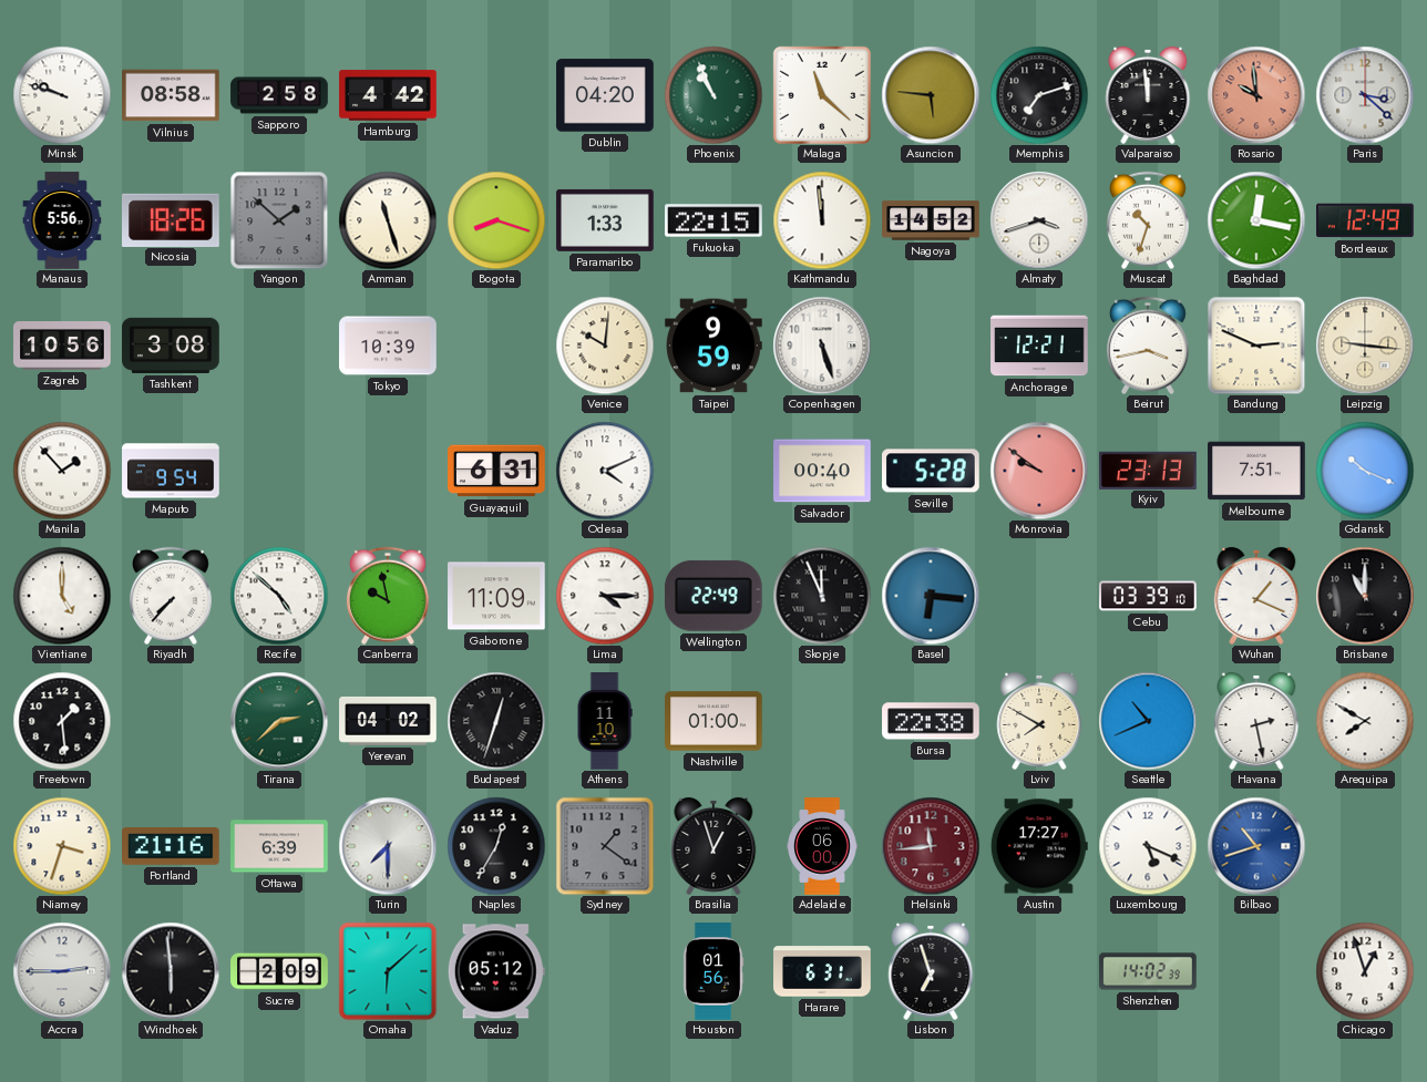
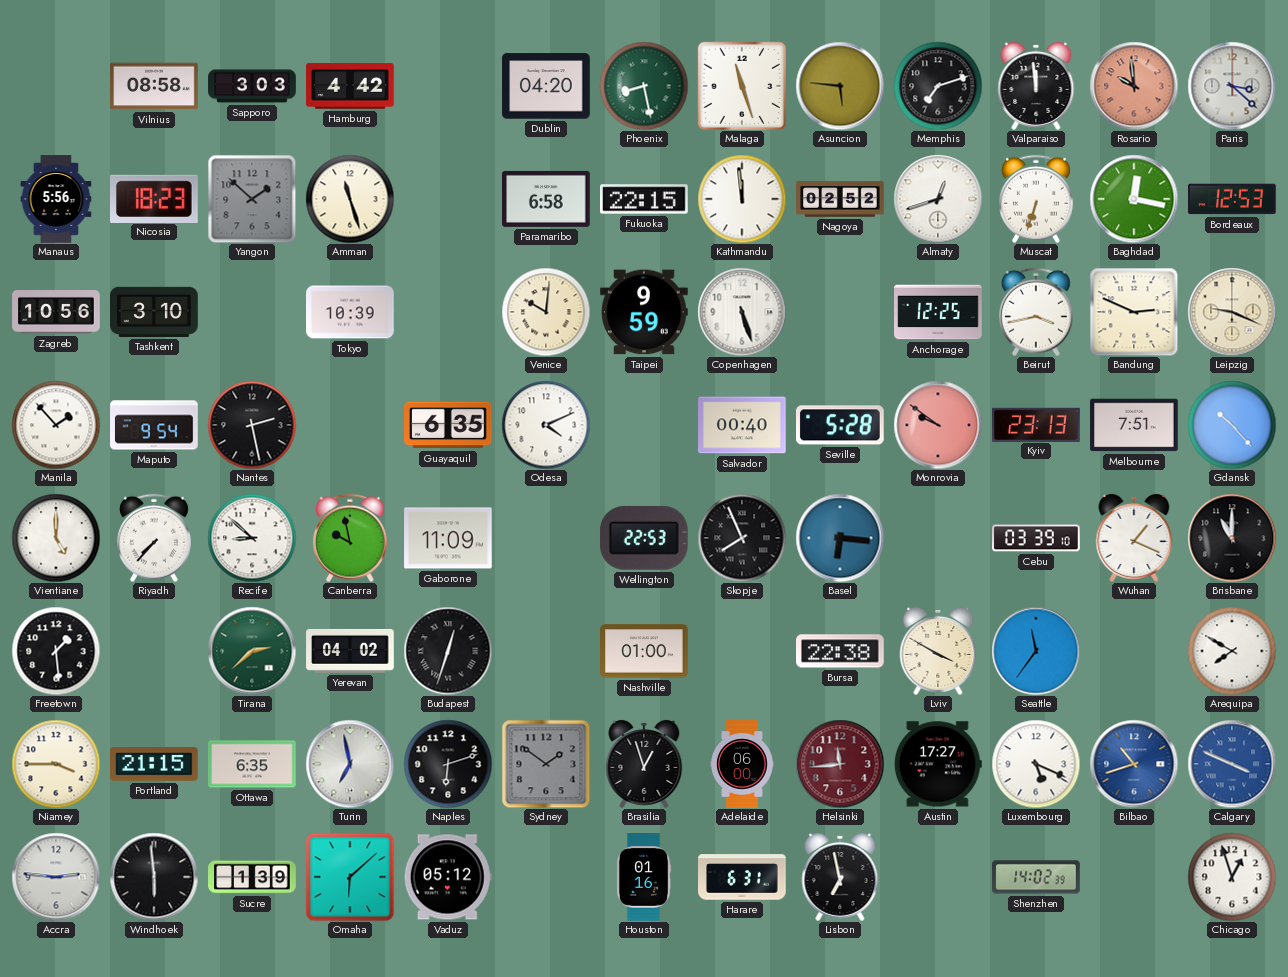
Minsk: 9:48 -> none
Sapporo: 2:58 -> 3:03
Phoenix: 10:56 -> 8:28
Malaga: 11:22 -> 11:27
Nicosia: 18:26 -> 18:23
Bogota: 8:18 -> none
Paramaribo: 1:33 -> 6:58
Nagoya: 14:52 -> 02:52
Almaty: 3:42 -> 12:42
Muscat: 10:33 -> 6:33
Bordeaux: 12:49 -> 12:53
Tashkent: 3:08 -> 3:10
Anchorage: 12:21 -> 12:25
Leipzig: 9:16 -> 9:19
Nantes: none -> 2:28
Guayaquil: 6:31 -> 6:35
Gdansk: 10:19 -> 10:23
Recife: 4:52 -> 8:52
Lima: 4:15 -> none
Wellington: 22:49 -> 22:53
Skopje: 11:56 -> 7:56
Athens: 11:10 -> none
Lviv: 7:50 -> 3:50
Seattle: 10:41 -> 11:36
Havana: 2:28 -> none
Niamey: 3:33 -> 3:45
Portland: 21:16 -> 21:15
Ottawa: 6:39 -> 6:35
Turin: 7:30 -> 6:58
Naples: 12:35 -> 6:12
Sydney: 1:21 -> 1:51
Calgary: none -> 3:49
Accra: 2:45 -> 2:46
Sucre: 2:09 -> 1:39
Houston: 01:56 -> 01:16
Lisbon: 6:57 -> 6:58
